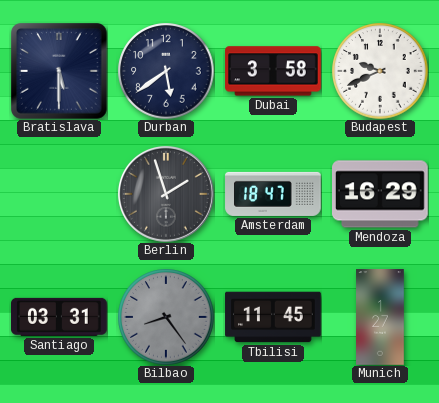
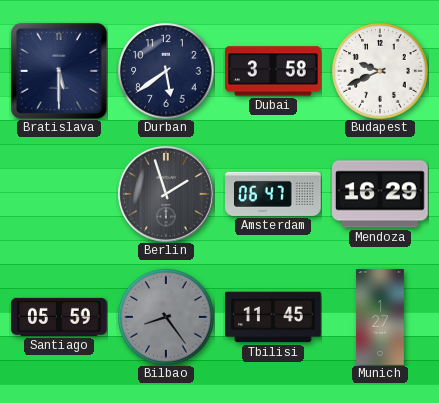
Amsterdam: 18:47 -> 06:47
Santiago: 03:31 -> 05:59
